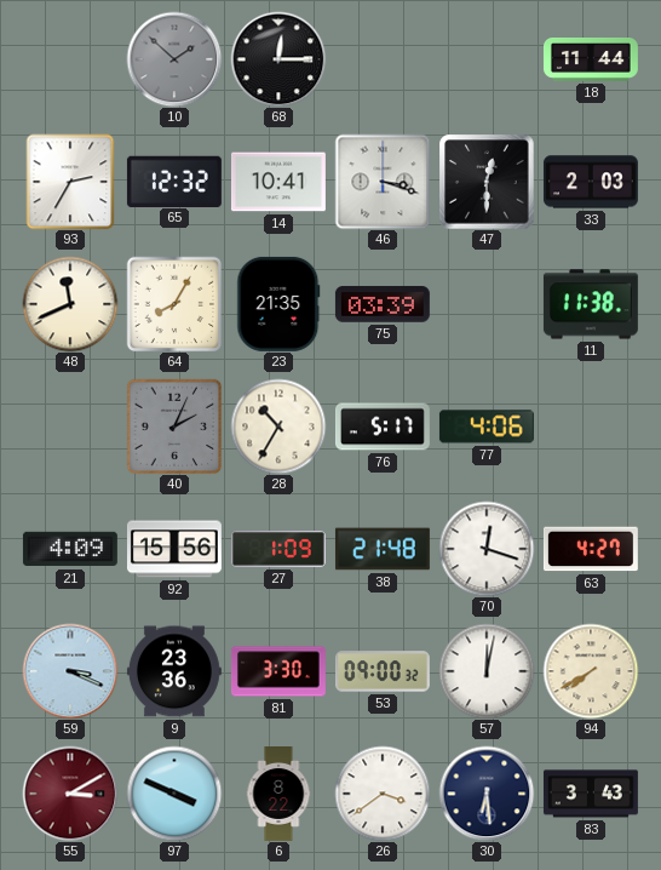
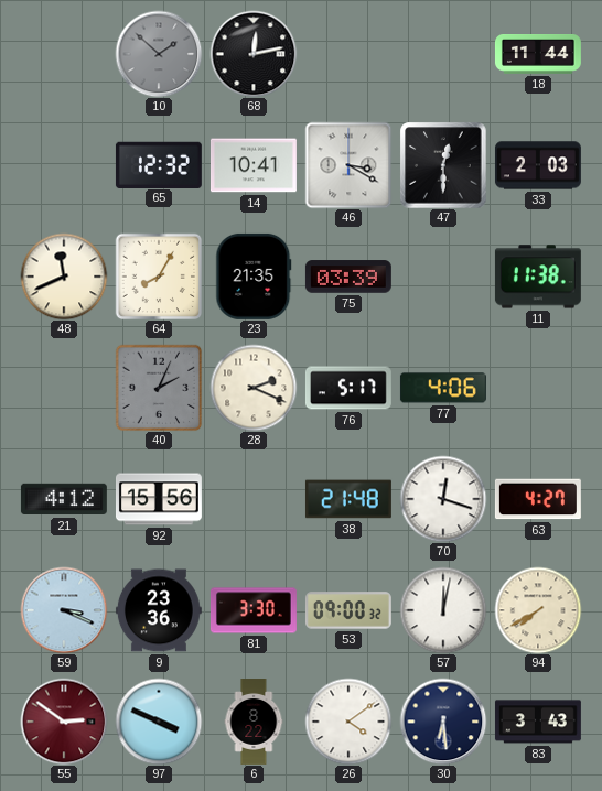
68: 12:15 -> 12:13
93: 2:35 -> none
46: 3:18 -> 3:20
28: 10:35 -> 2:19
21: 4:09 -> 4:12
27: 1:09 -> none
55: 3:10 -> 2:51
26: 3:39 -> 4:09
